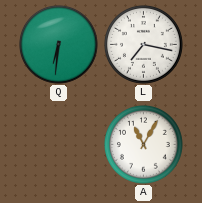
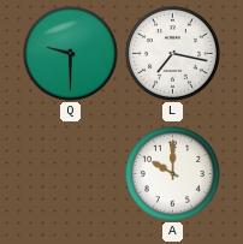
Q: 6:31 -> 9:30
A: 11:05 -> 10:00
